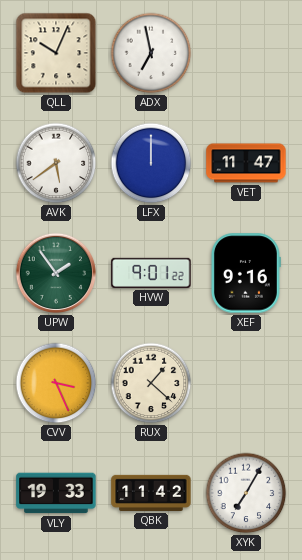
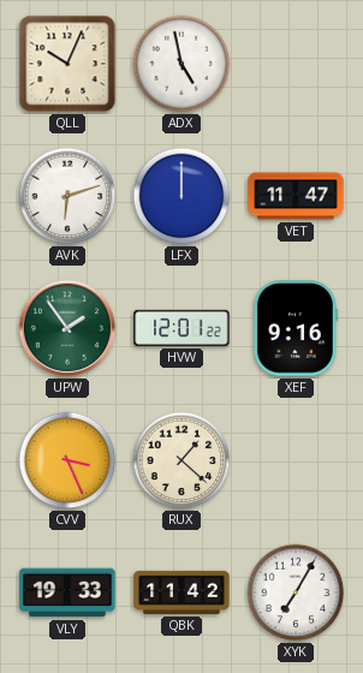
ADX: 6:58 -> 4:58
AVK: 5:39 -> 6:12
HVW: 9:01 -> 12:01
